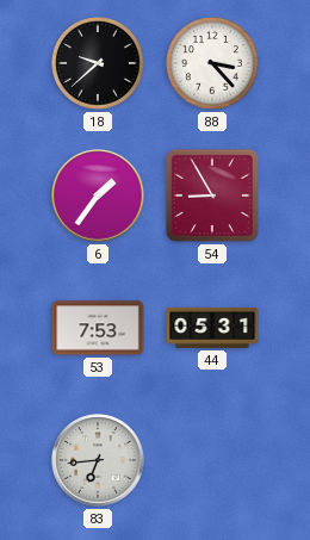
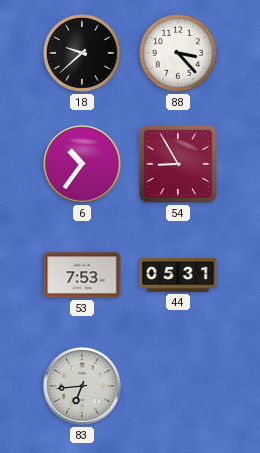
6: 1:36 -> 10:36
